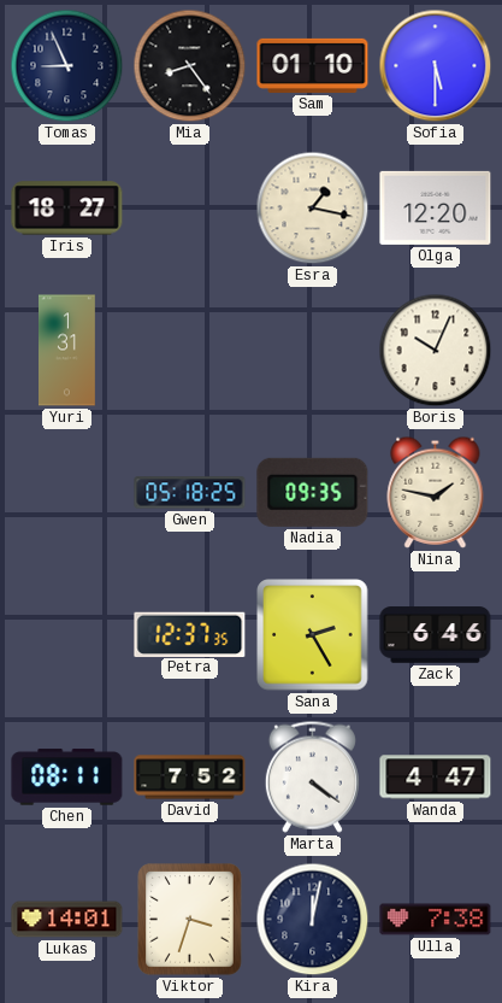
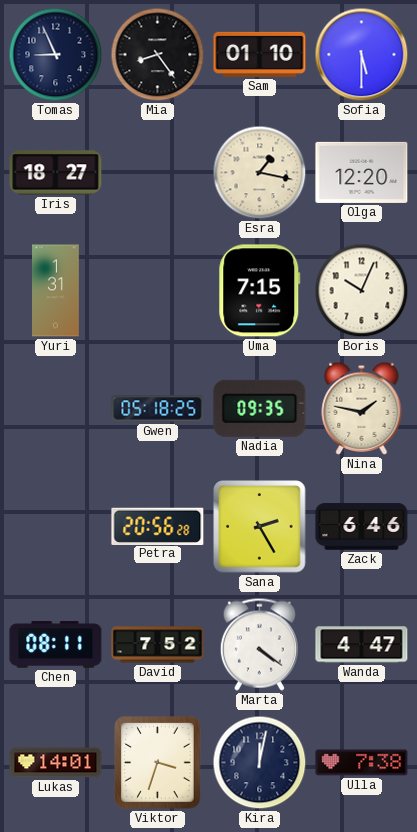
Uma: none -> 7:15
Petra: 12:37 -> 20:56
